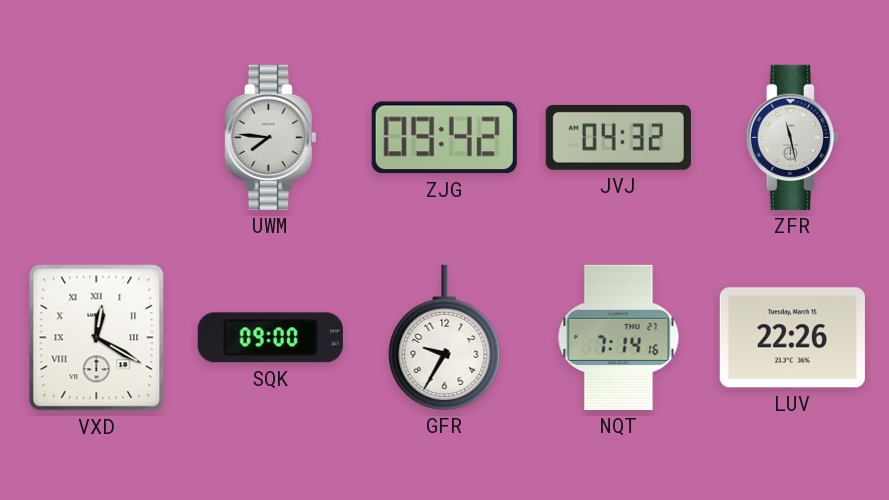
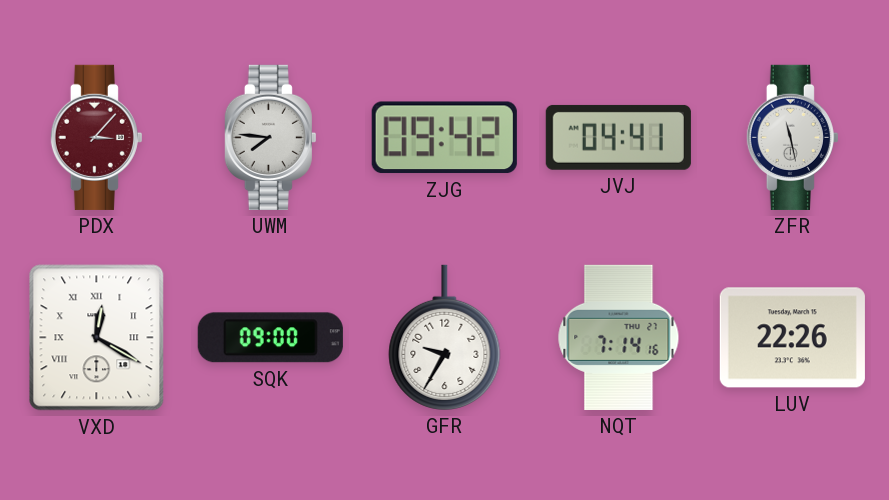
PDX: none -> 3:07
JVJ: 04:32 -> 04:41
